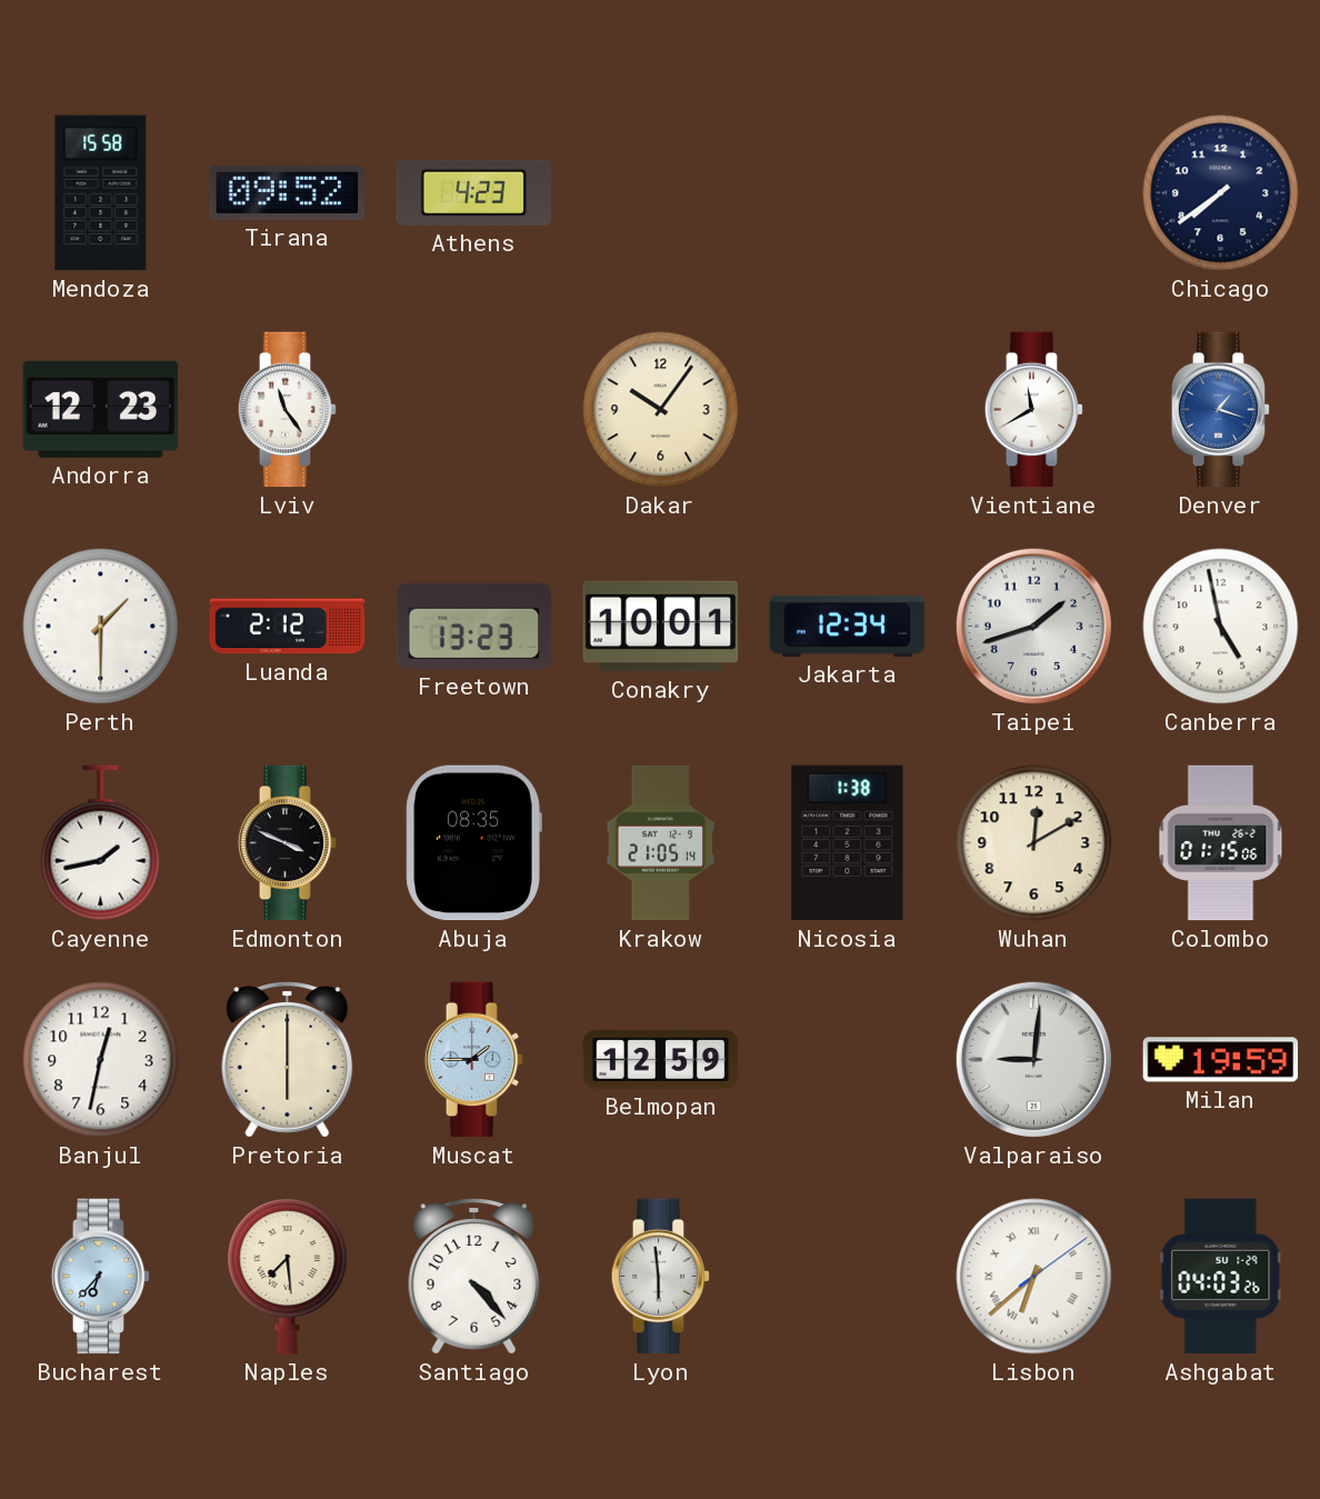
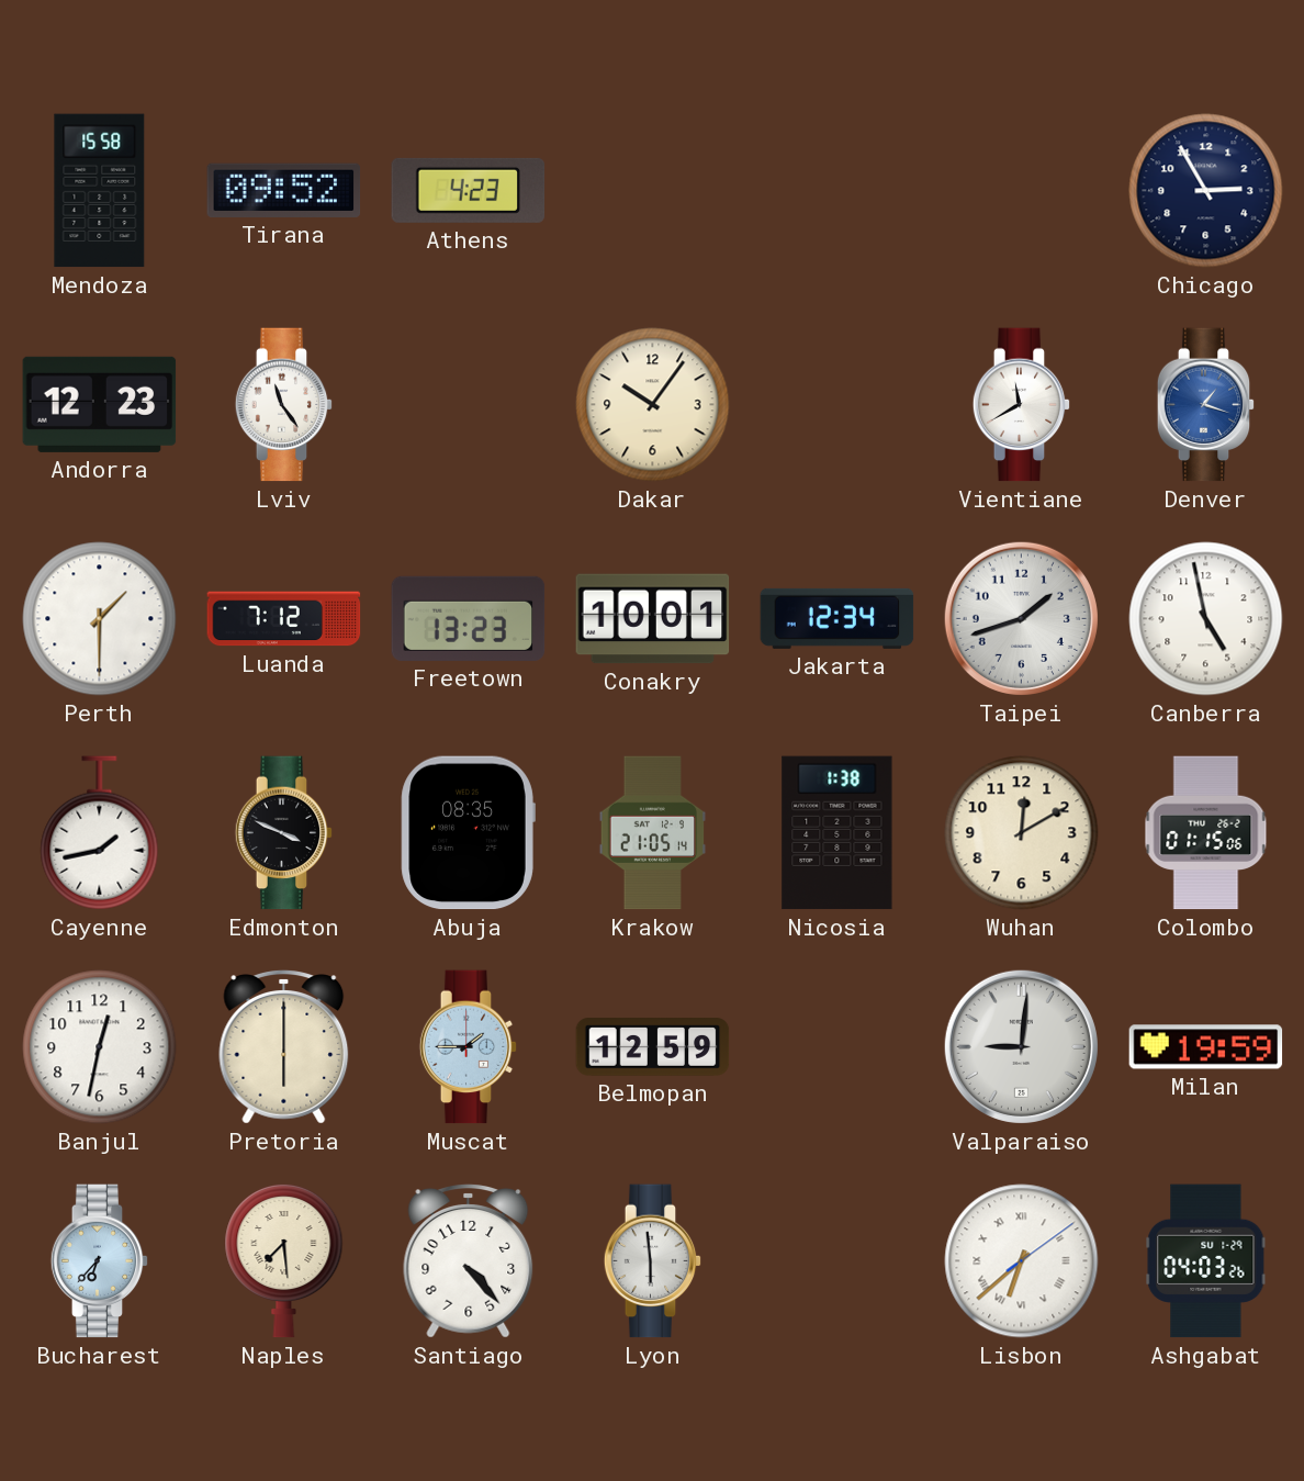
Chicago: 7:39 -> 2:55
Luanda: 2:12 -> 7:12
